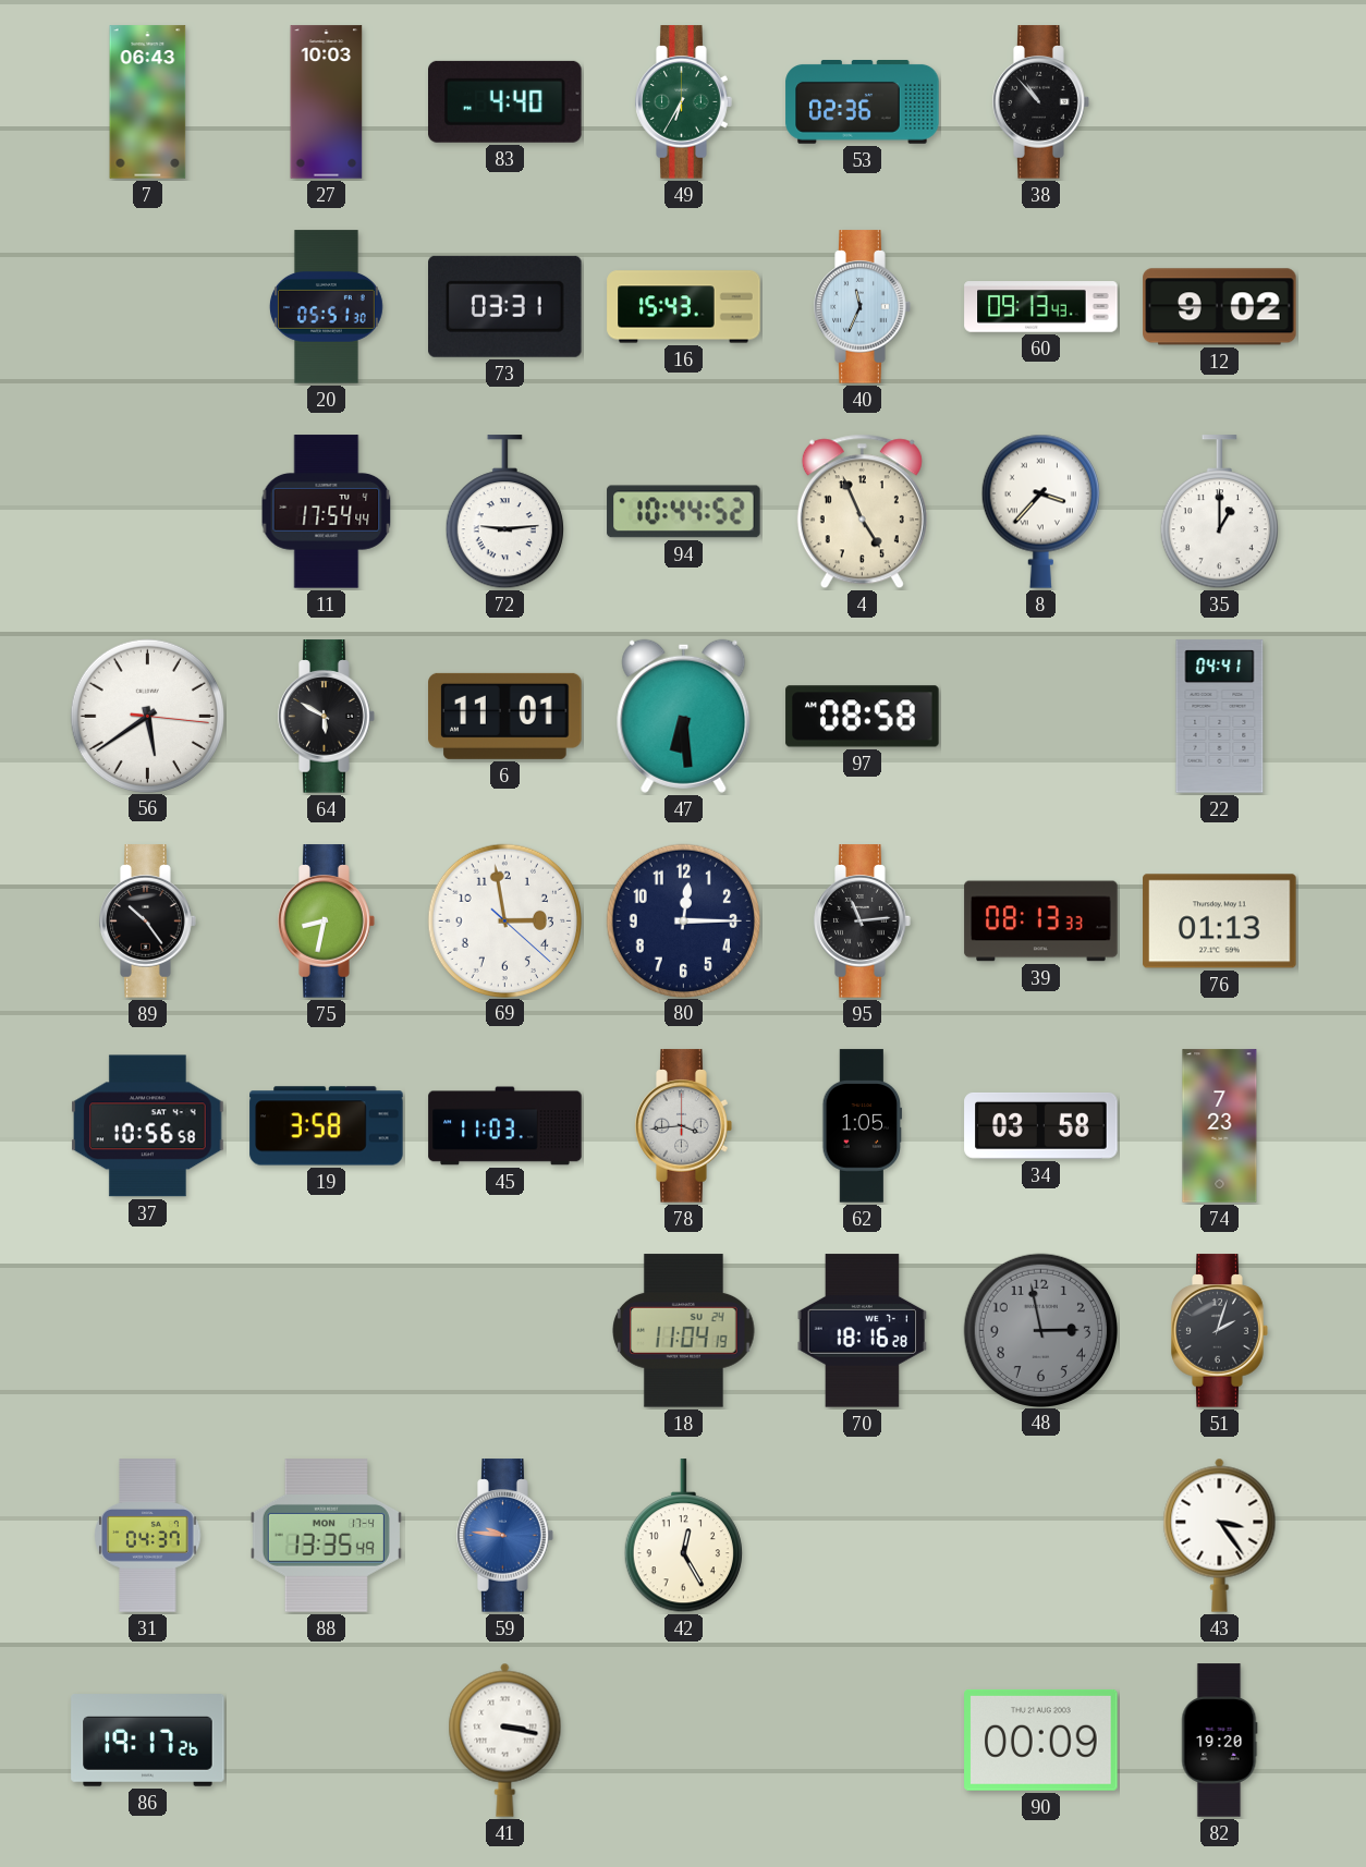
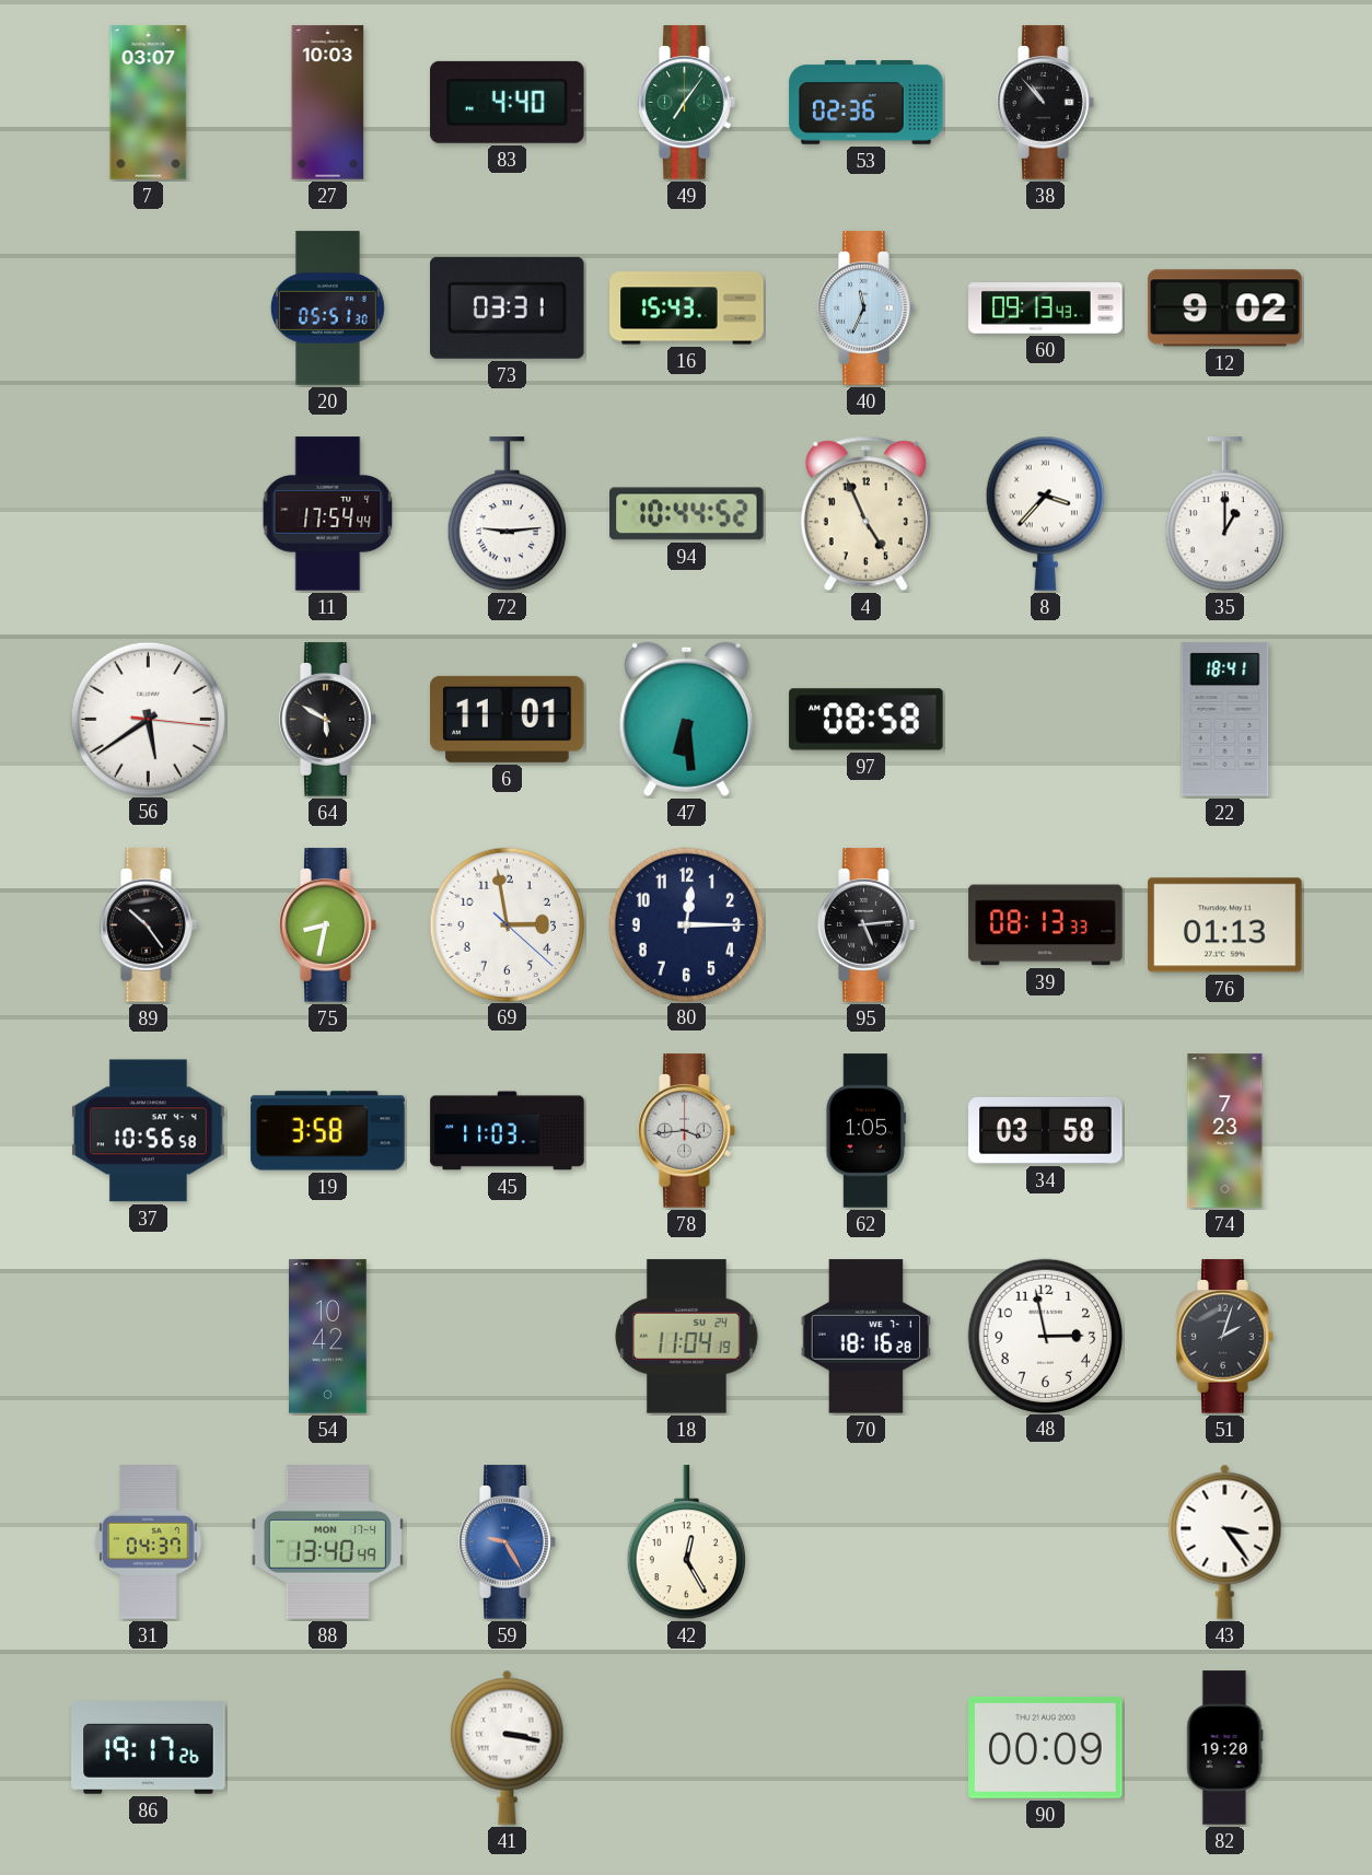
7: 06:43 -> 03:07
49: 6:35 -> 7:06
22: 04:41 -> 18:41
95: 11:14 -> 5:14
54: none -> 10:42
48 dial: grey -> white
88: 13:35 -> 13:40
59: 9:46 -> 9:25
